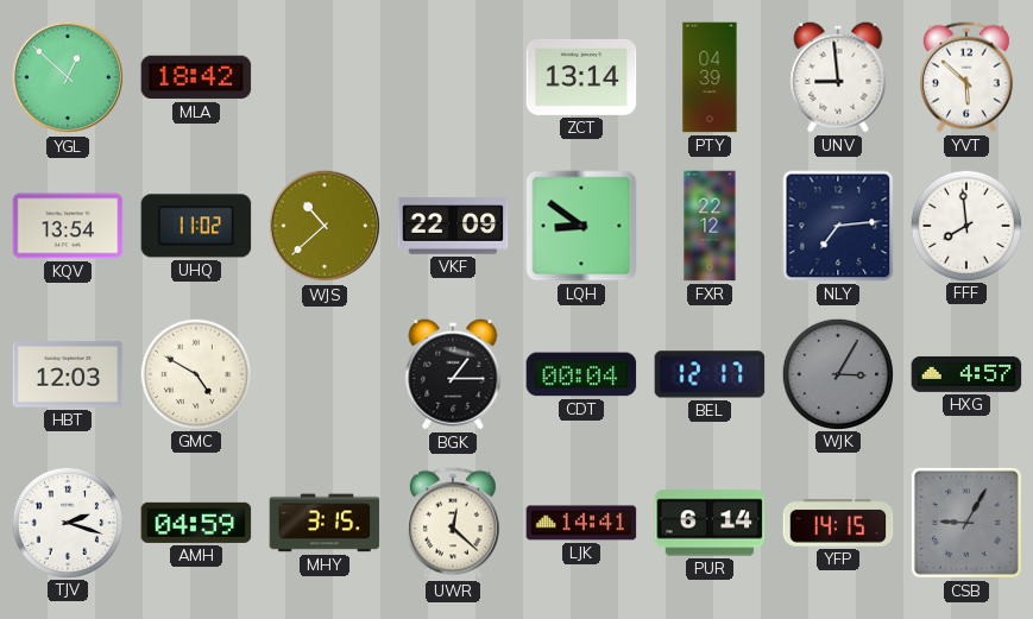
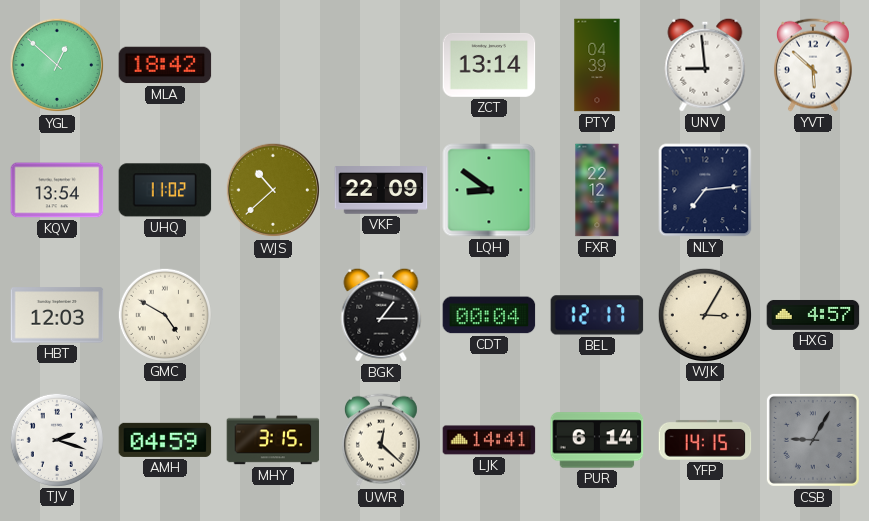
FFF: 7:59 -> none
WJK dial: grey -> cream
